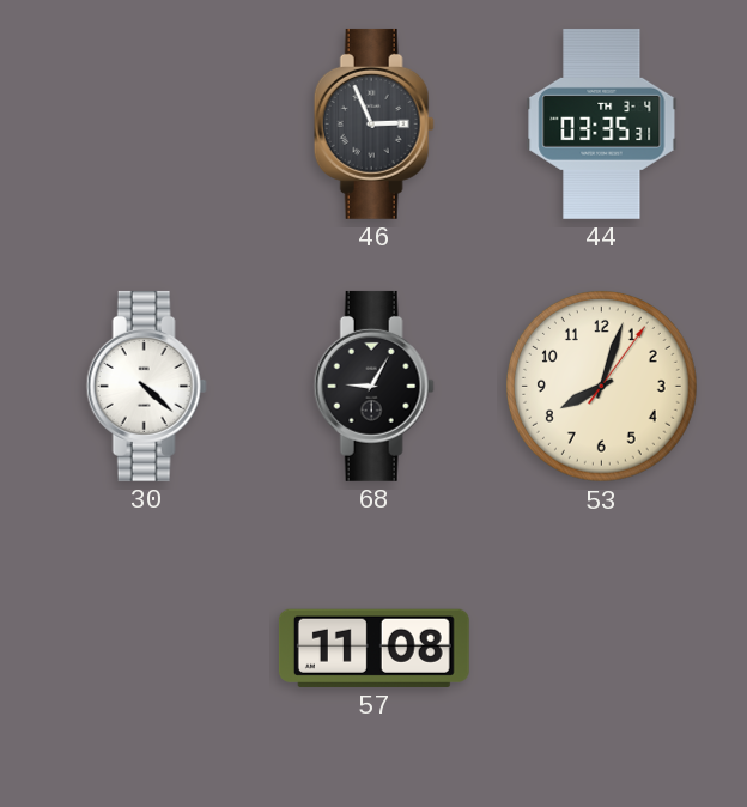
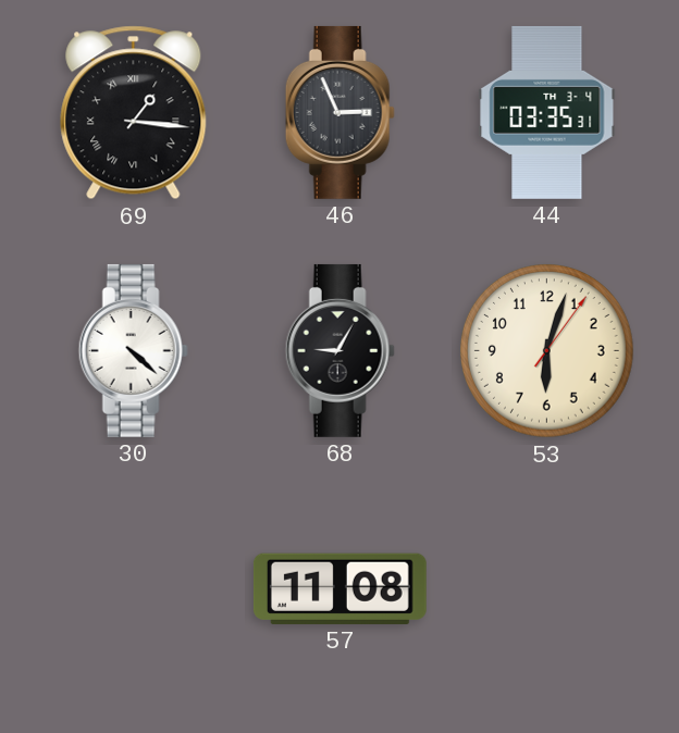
69: none -> 1:16
53: 8:03 -> 6:03
